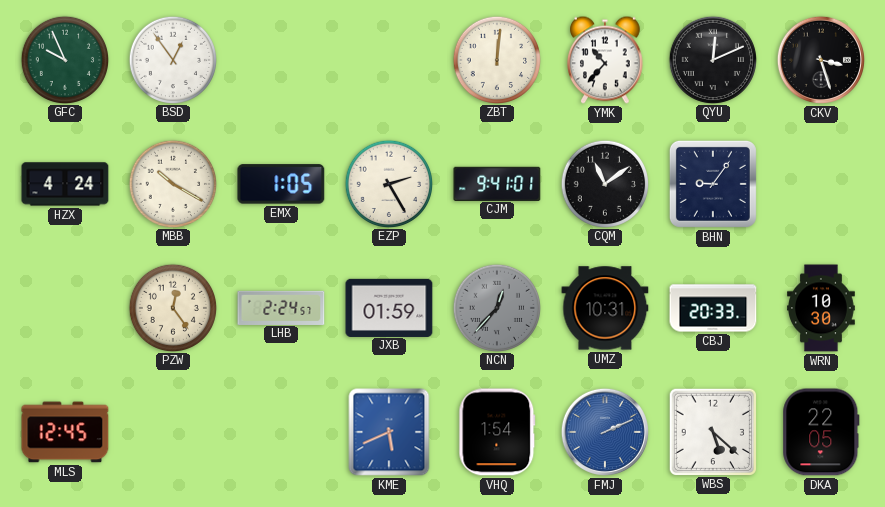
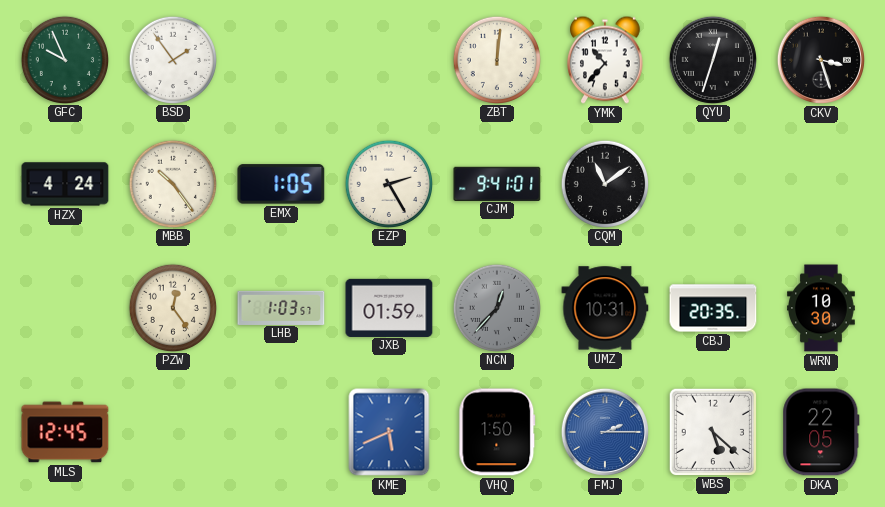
BSD: 12:54 -> 1:54
QYU: 12:11 -> 12:33
MBB: 10:20 -> 10:24
BHN: 9:06 -> none
LHB: 2:24 -> 1:03
CBJ: 20:33 -> 20:35
VHQ: 1:54 -> 1:50
FMJ: 2:11 -> 2:15
